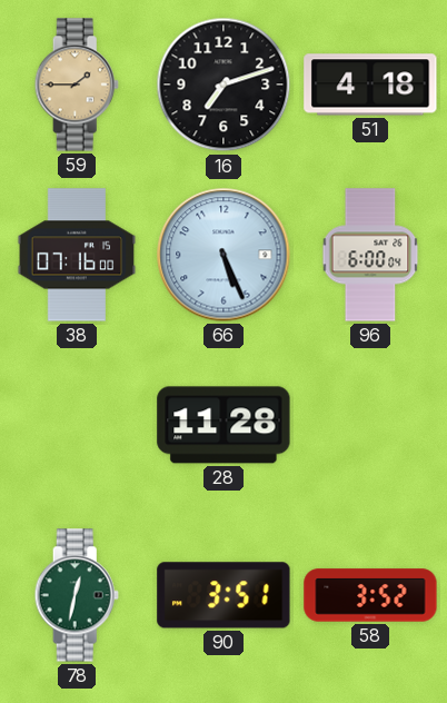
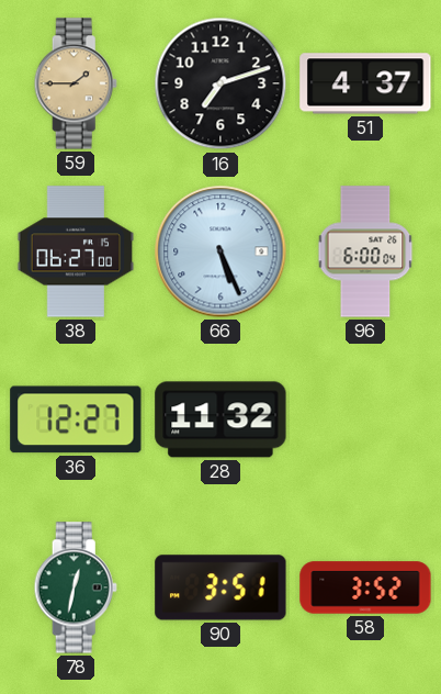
51: 4:18 -> 4:37
38: 07:16 -> 06:27
36: none -> 12:27
28: 11:28 -> 11:32
